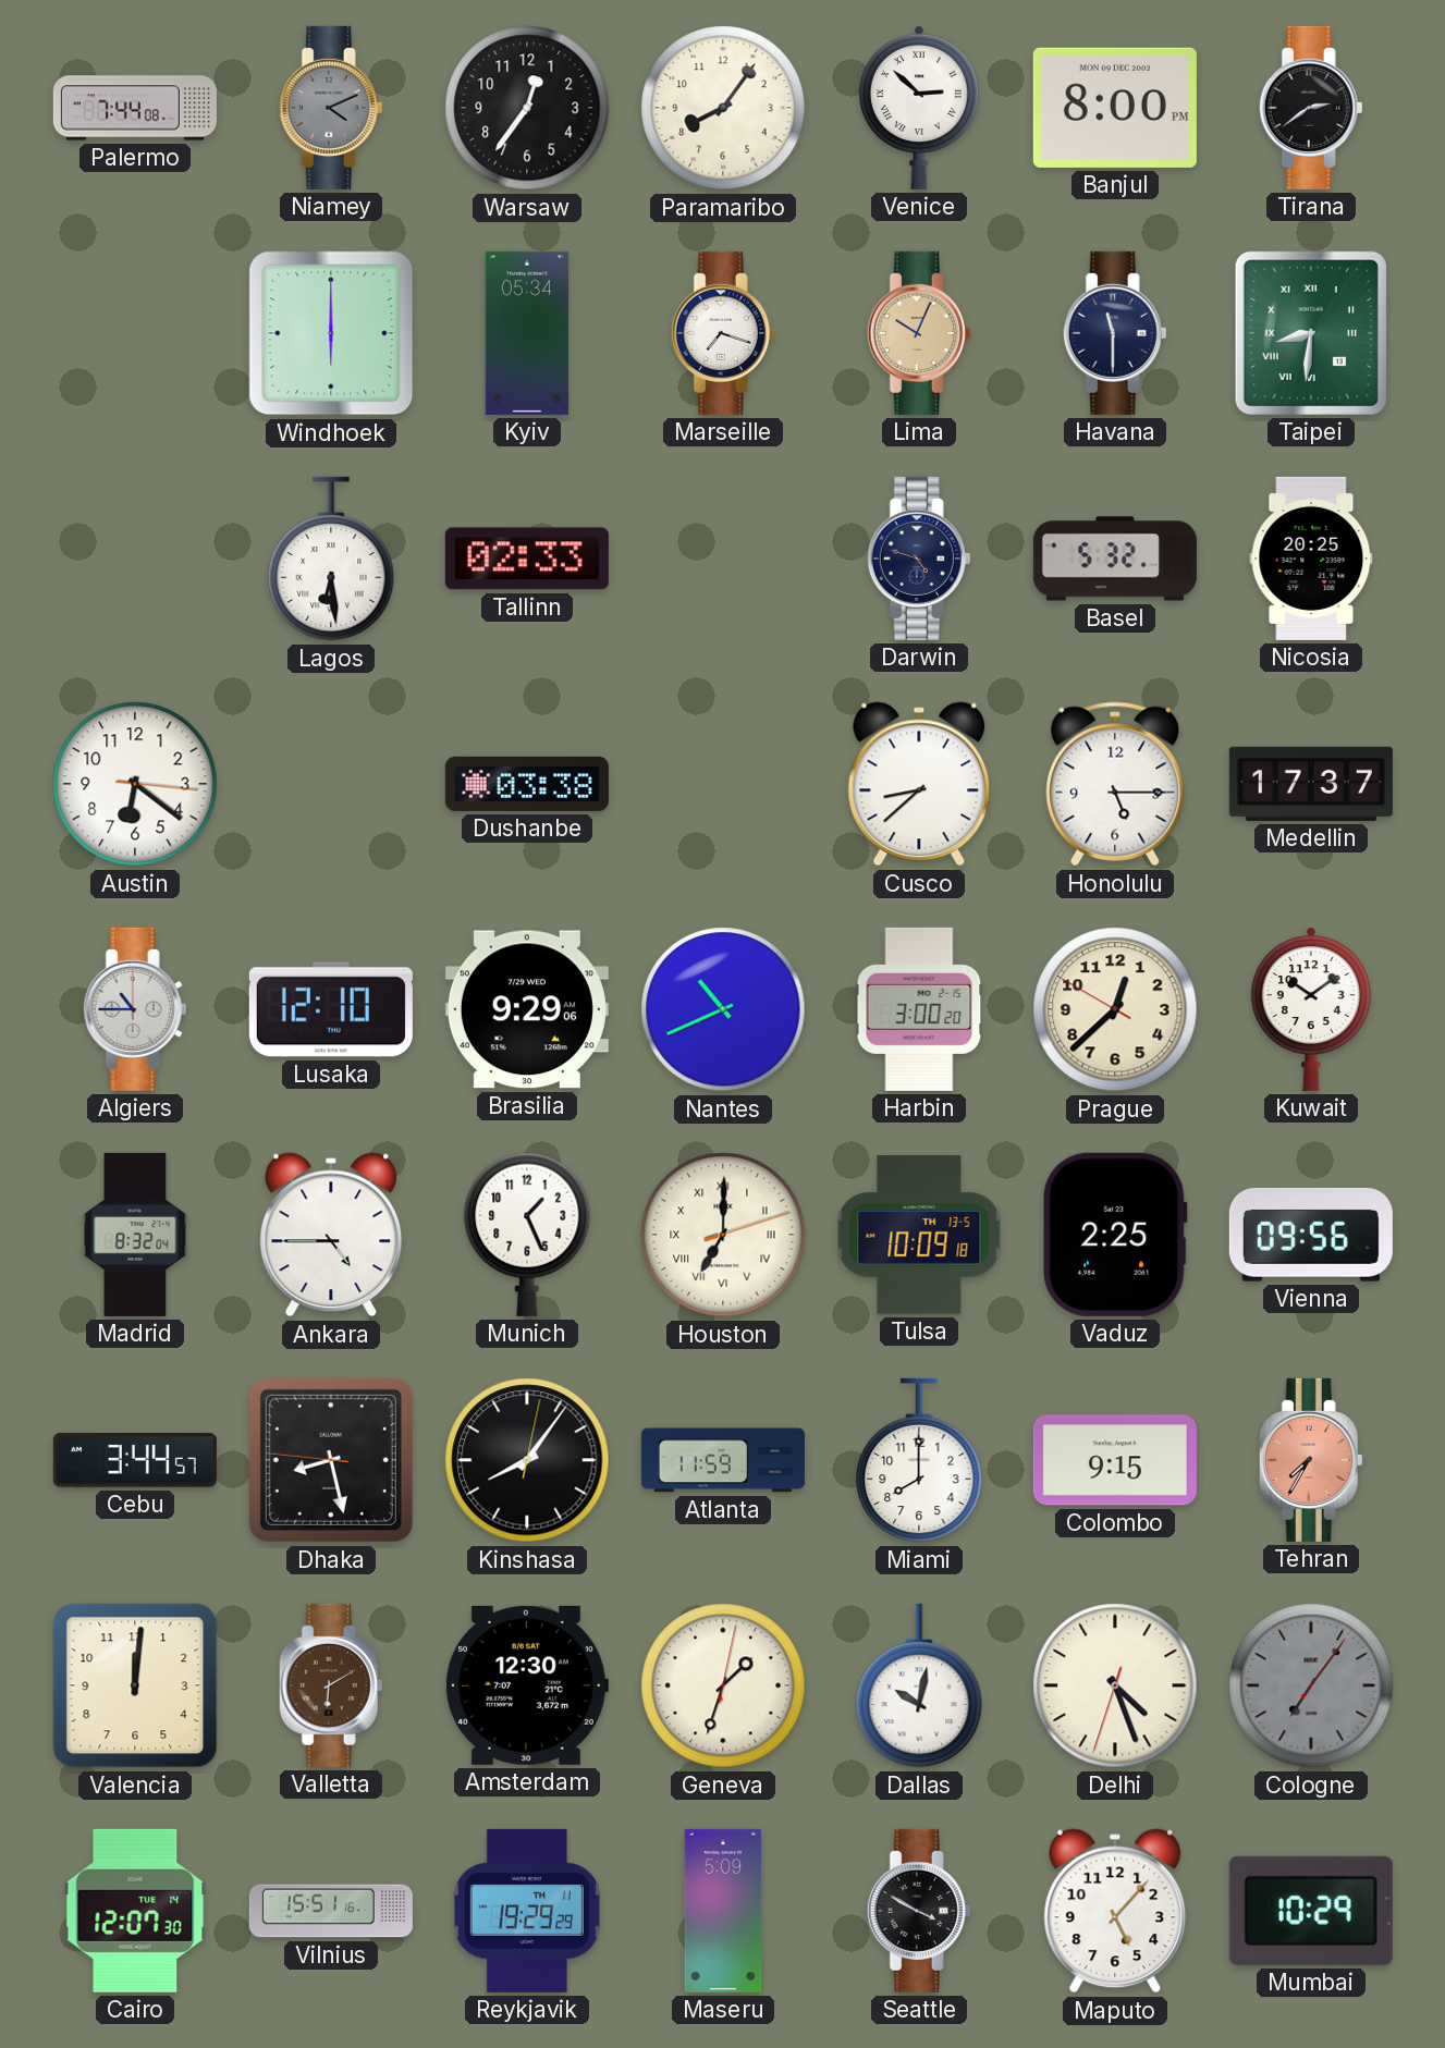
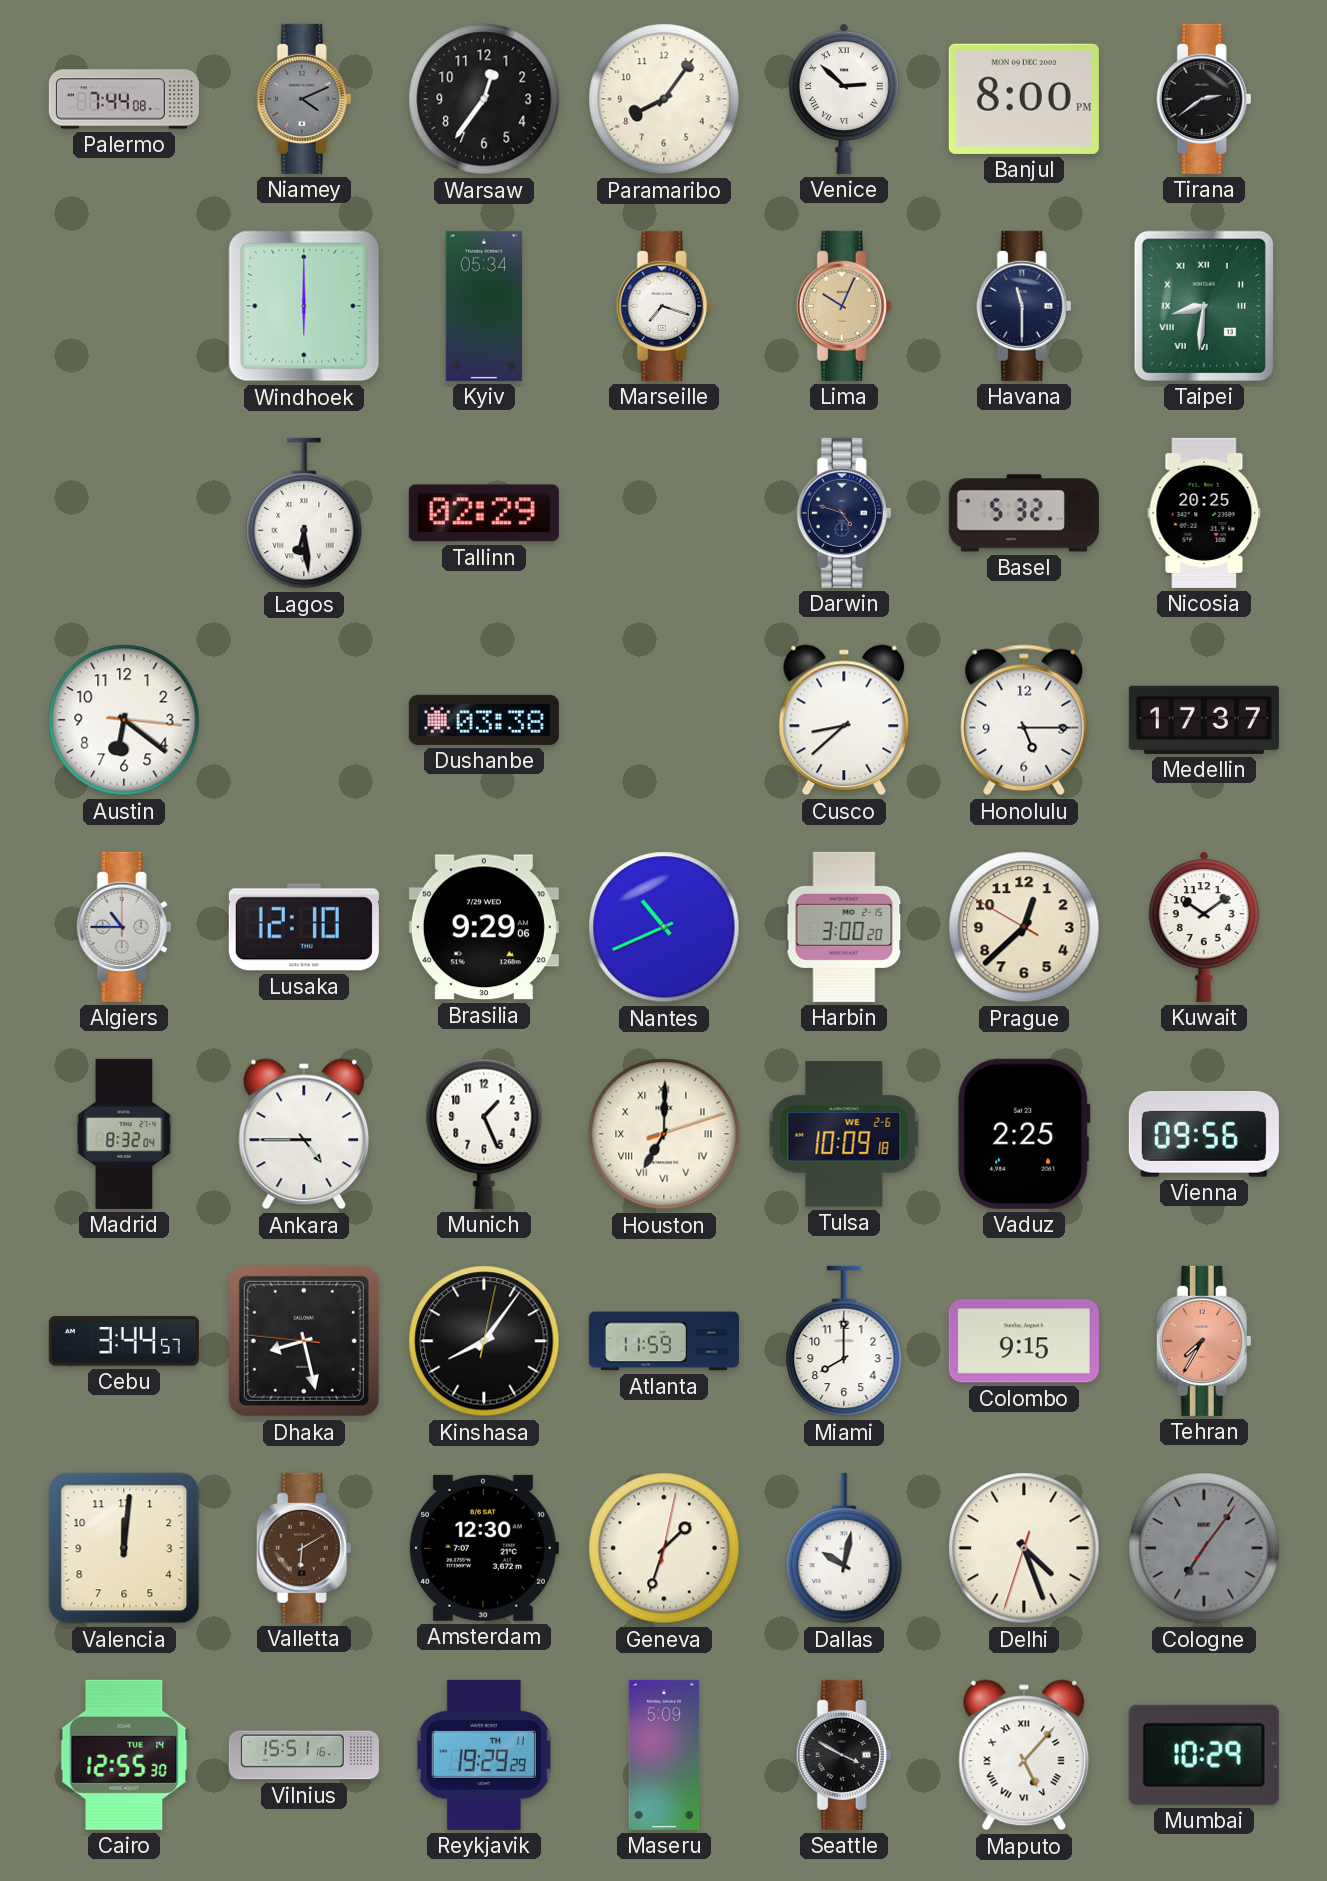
Tallinn: 02:33 -> 02:29
Tulsa date: TH 13-5 -> WE 2-6
Cairo: 12:07 -> 12:55
Maputo numerals: Arabic -> Roman
